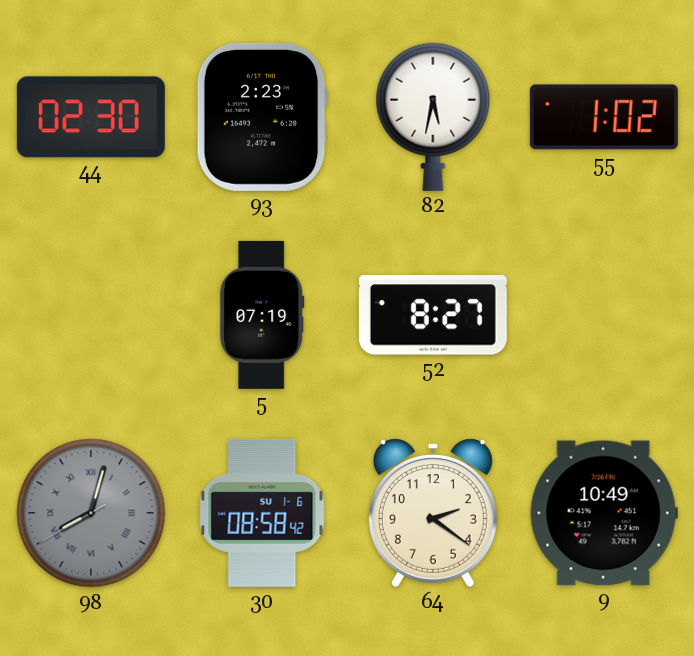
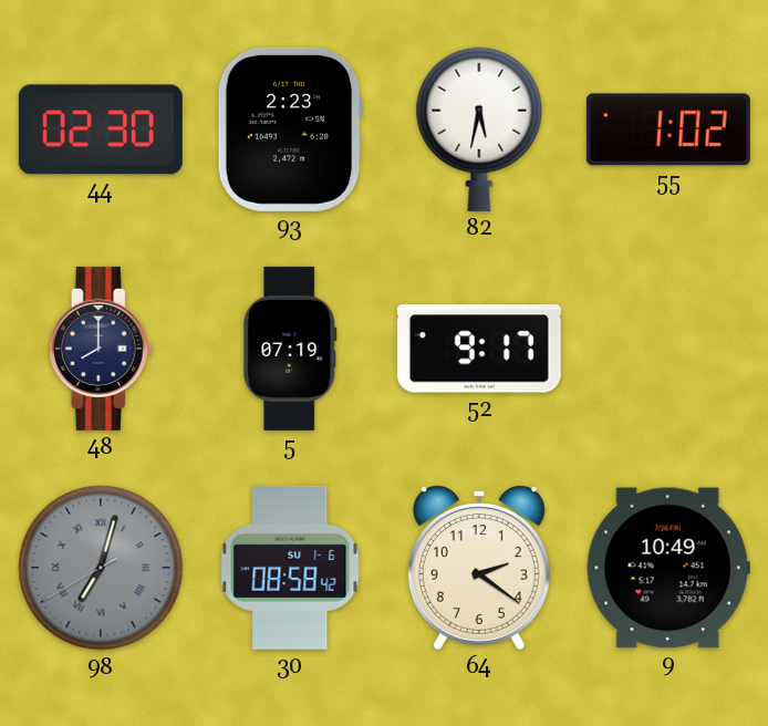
48: none -> 8:00
52: 8:27 -> 9:17
98: 8:02 -> 7:02
